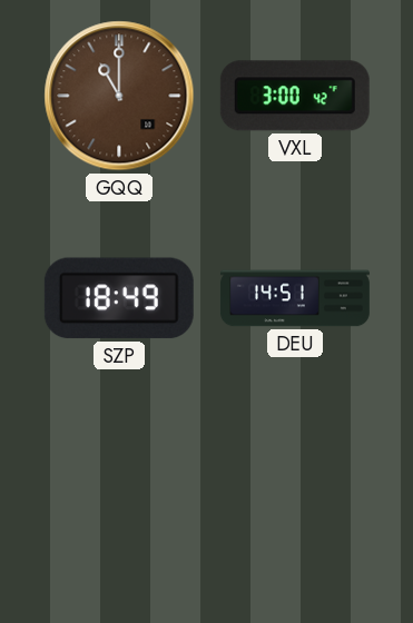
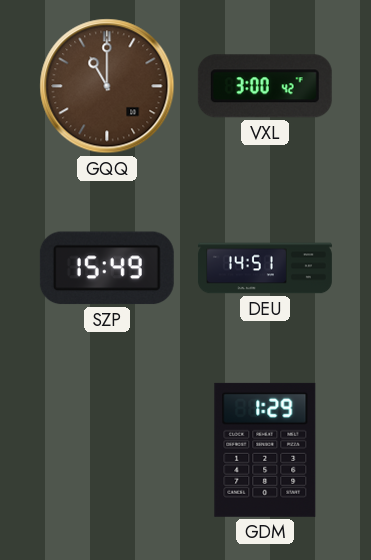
SZP: 18:49 -> 15:49
GDM: none -> 1:29
